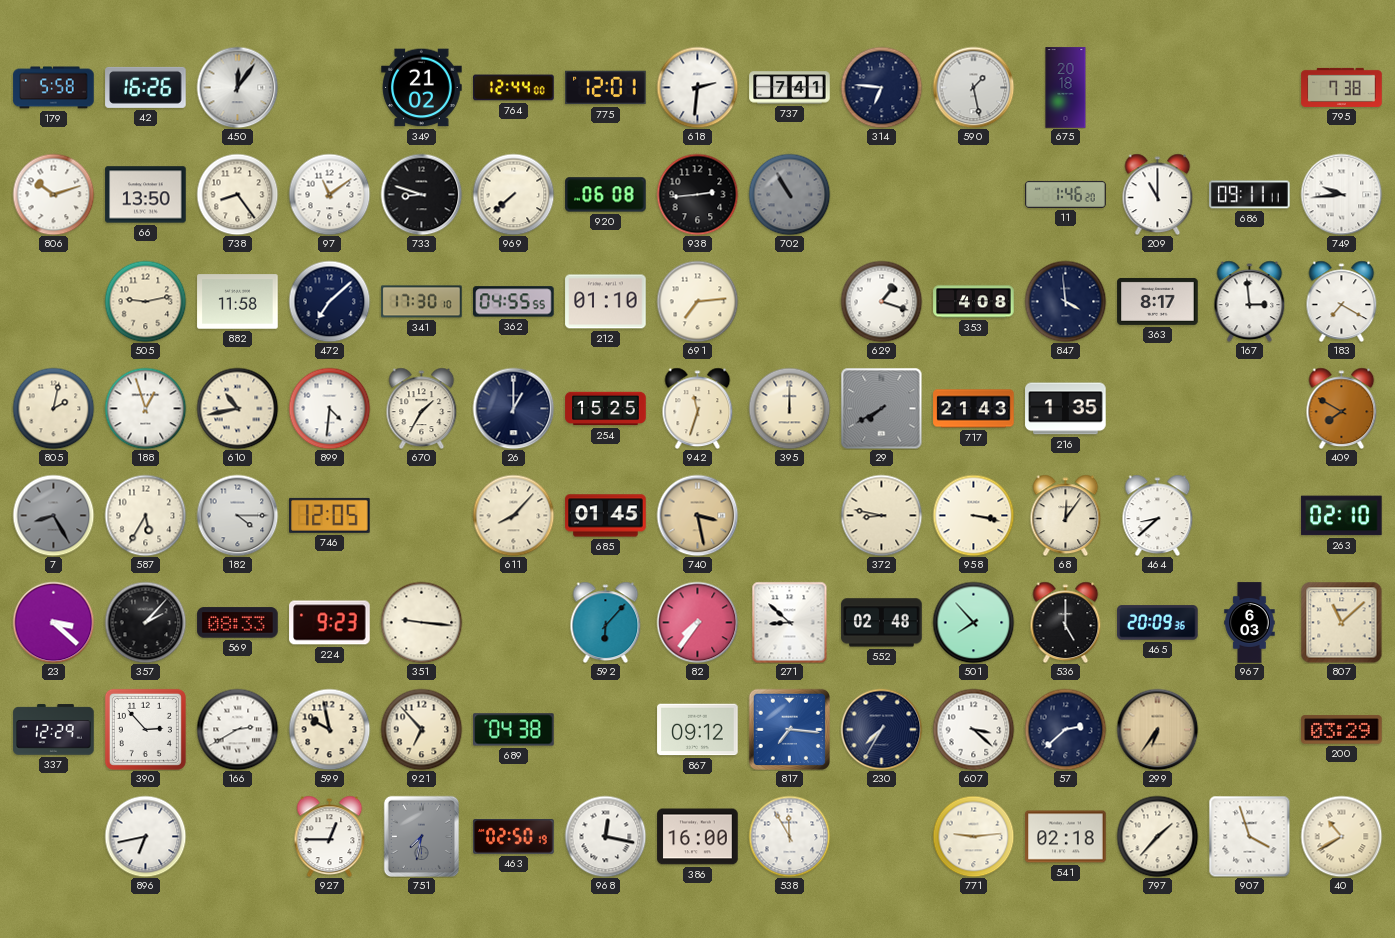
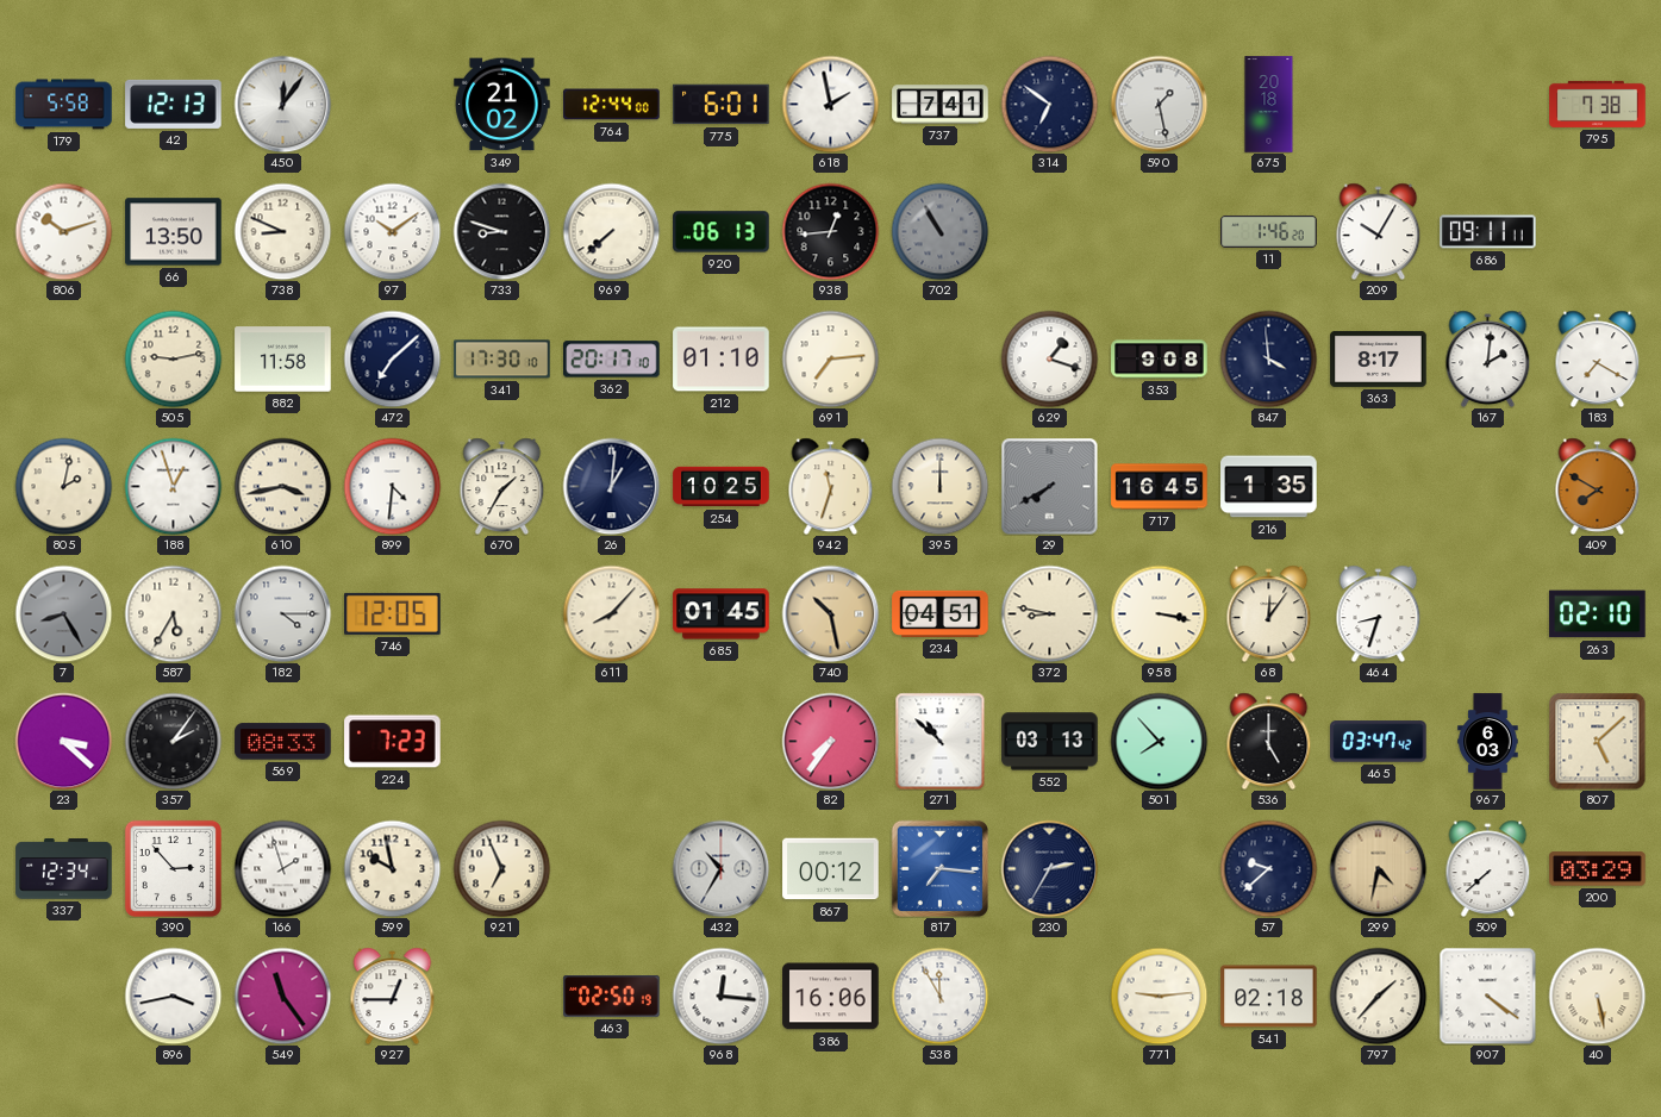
42: 16:26 -> 12:13
775: 12:01 -> 6:01
618: 2:31 -> 1:58
314: 6:46 -> 6:51
738: 8:24 -> 8:49
97: 11:09 -> 10:09
920: 06:08 -> 06:13
938: 2:44 -> 12:44
209: 11:00 -> 10:05
749: 9:44 -> none
362: 04:55 -> 20:17
353: 4:08 -> 9:08
167: 2:59 -> 2:01
610: 10:43 -> 3:43
26: 1:00 -> 1:01
254: 15:25 -> 10:25
717: 21:43 -> 16:45
740: 3:28 -> 10:28
234: none -> 04:51
464: 8:38 -> 8:33
357: 2:07 -> 2:06
224: 9:23 -> 7:23
351: 9:16 -> none
592: 6:07 -> none
271: 8:52 -> 10:52
552: 02:48 -> 03:13
465: 20:09 -> 03:47
807: 11:08 -> 5:08
337: 12:29 -> 12:34
166: 2:40 -> 1:57
921: 6:53 -> 6:56
689: 04:38 -> none
432: none -> 10:35
867: 09:12 -> 00:12
230: 7:35 -> 2:35
607: 3:22 -> none
57: 2:38 -> 9:38
299: 6:36 -> 4:32
509: none -> 7:38
896: 6:43 -> 3:43
549: none -> 11:24
751: 7:32 -> none
968: 12:17 -> 12:16
386: 16:00 -> 16:06
907: 3:57 -> 4:21
40: 10:40 -> 5:28
